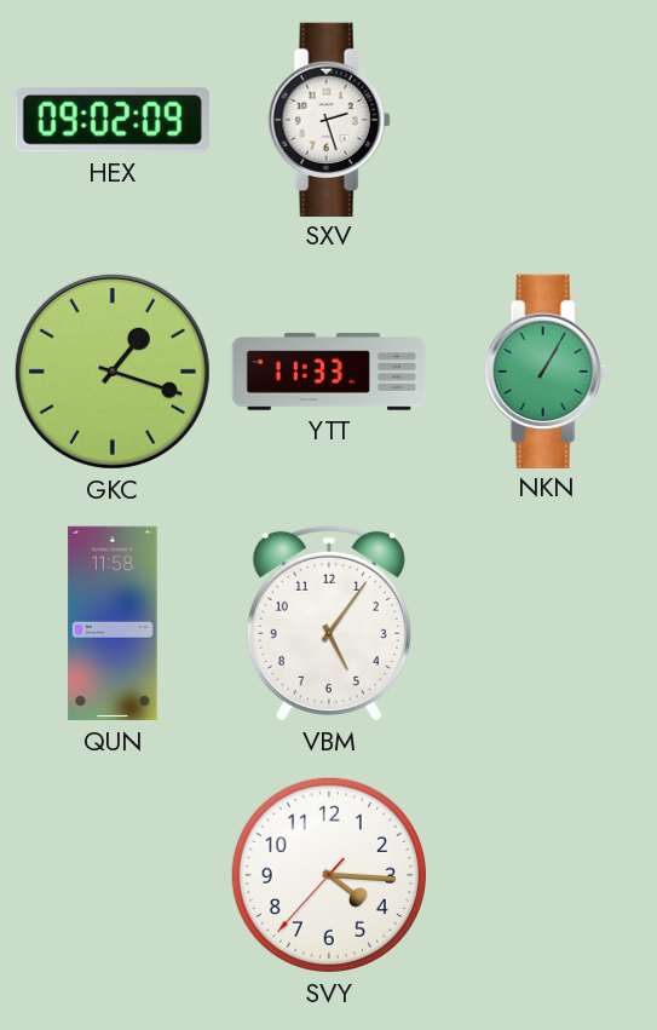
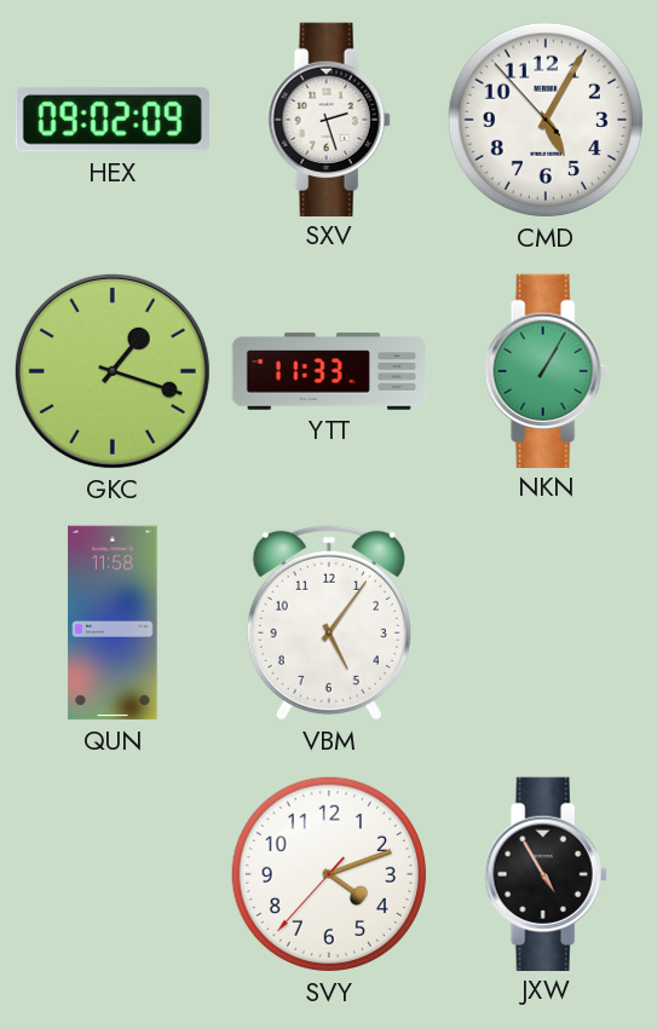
CMD: none -> 5:04
SVY: 4:15 -> 4:11
JXW: none -> 4:55
